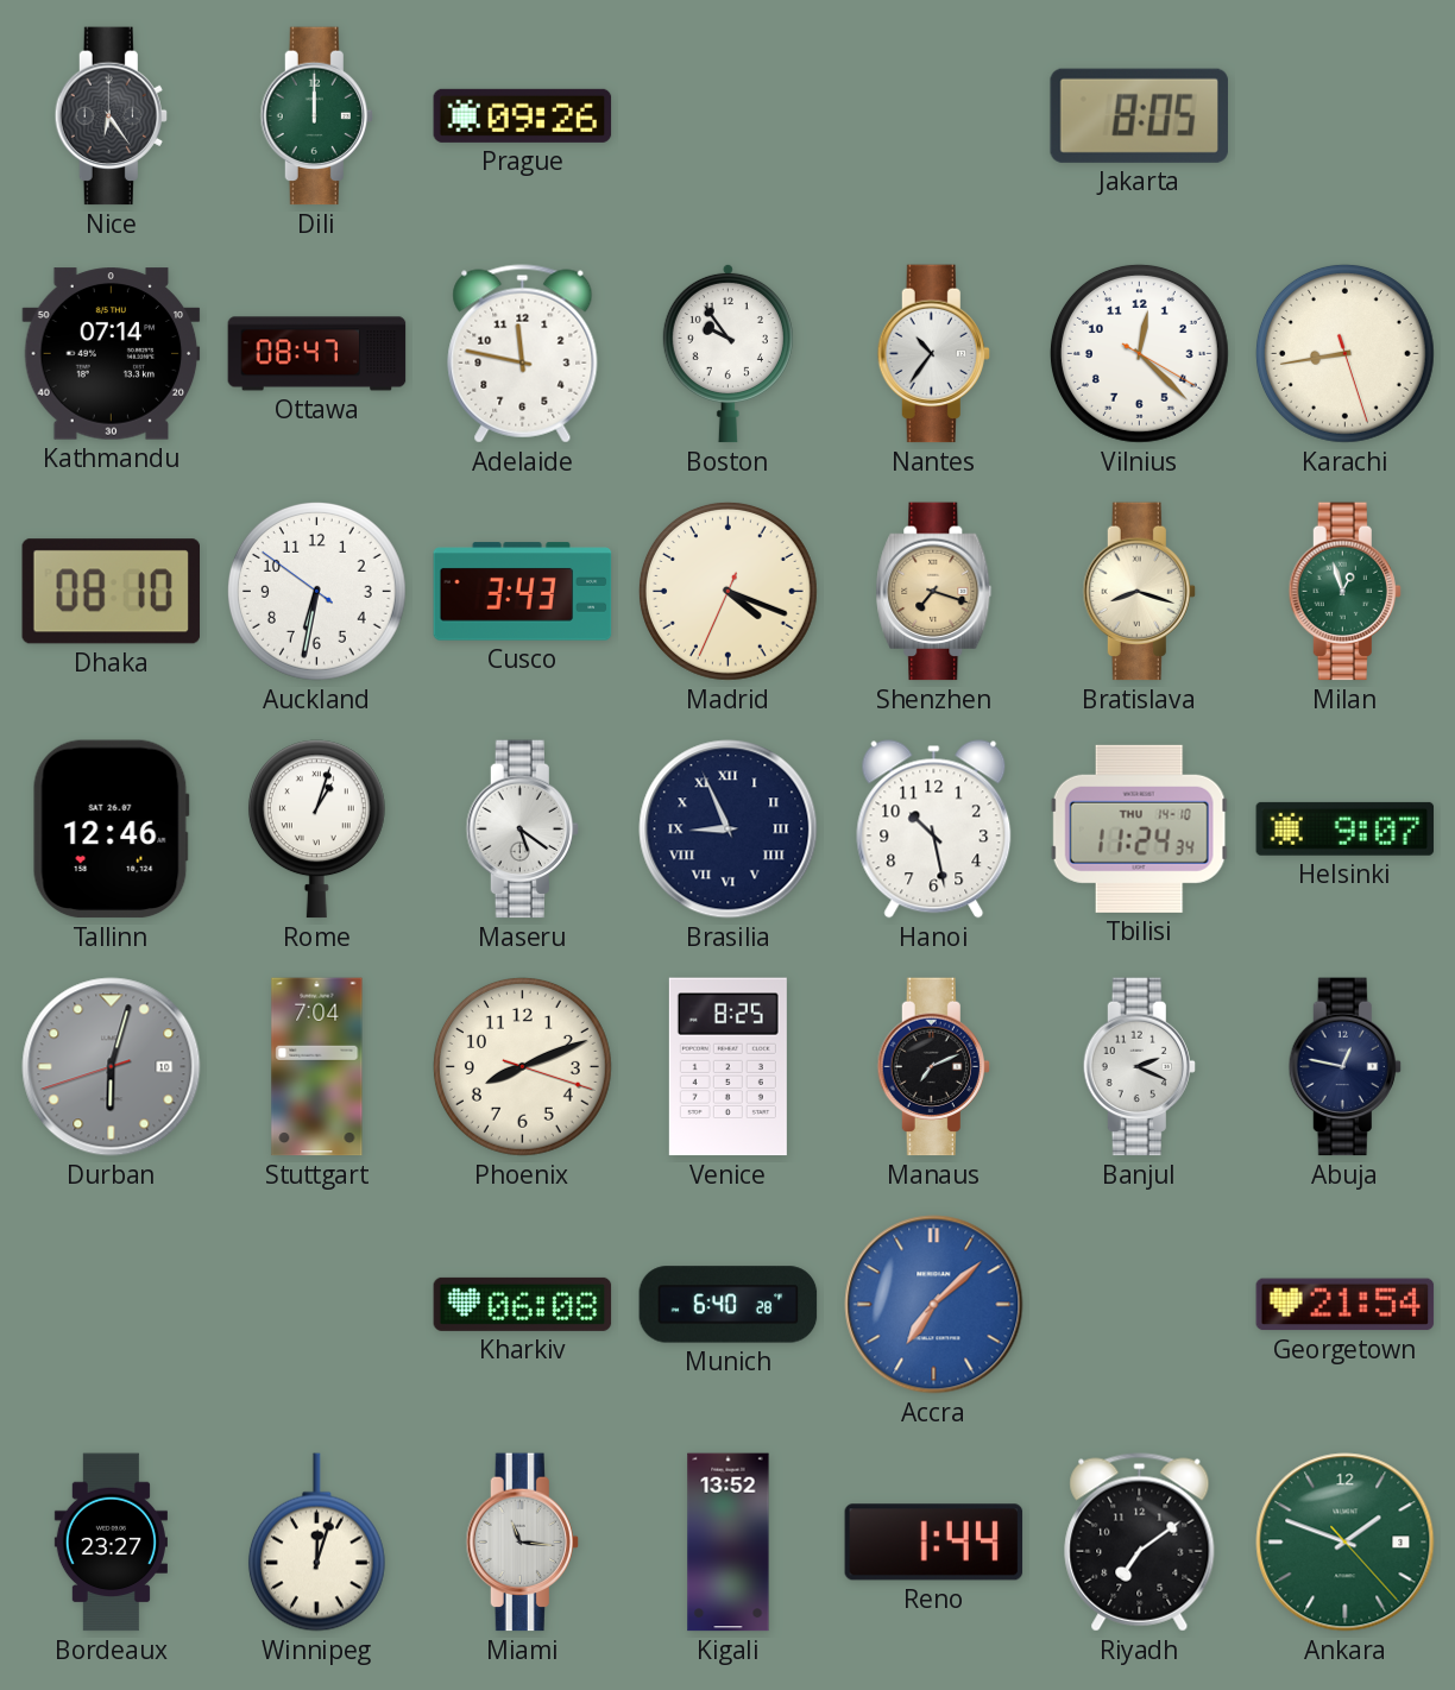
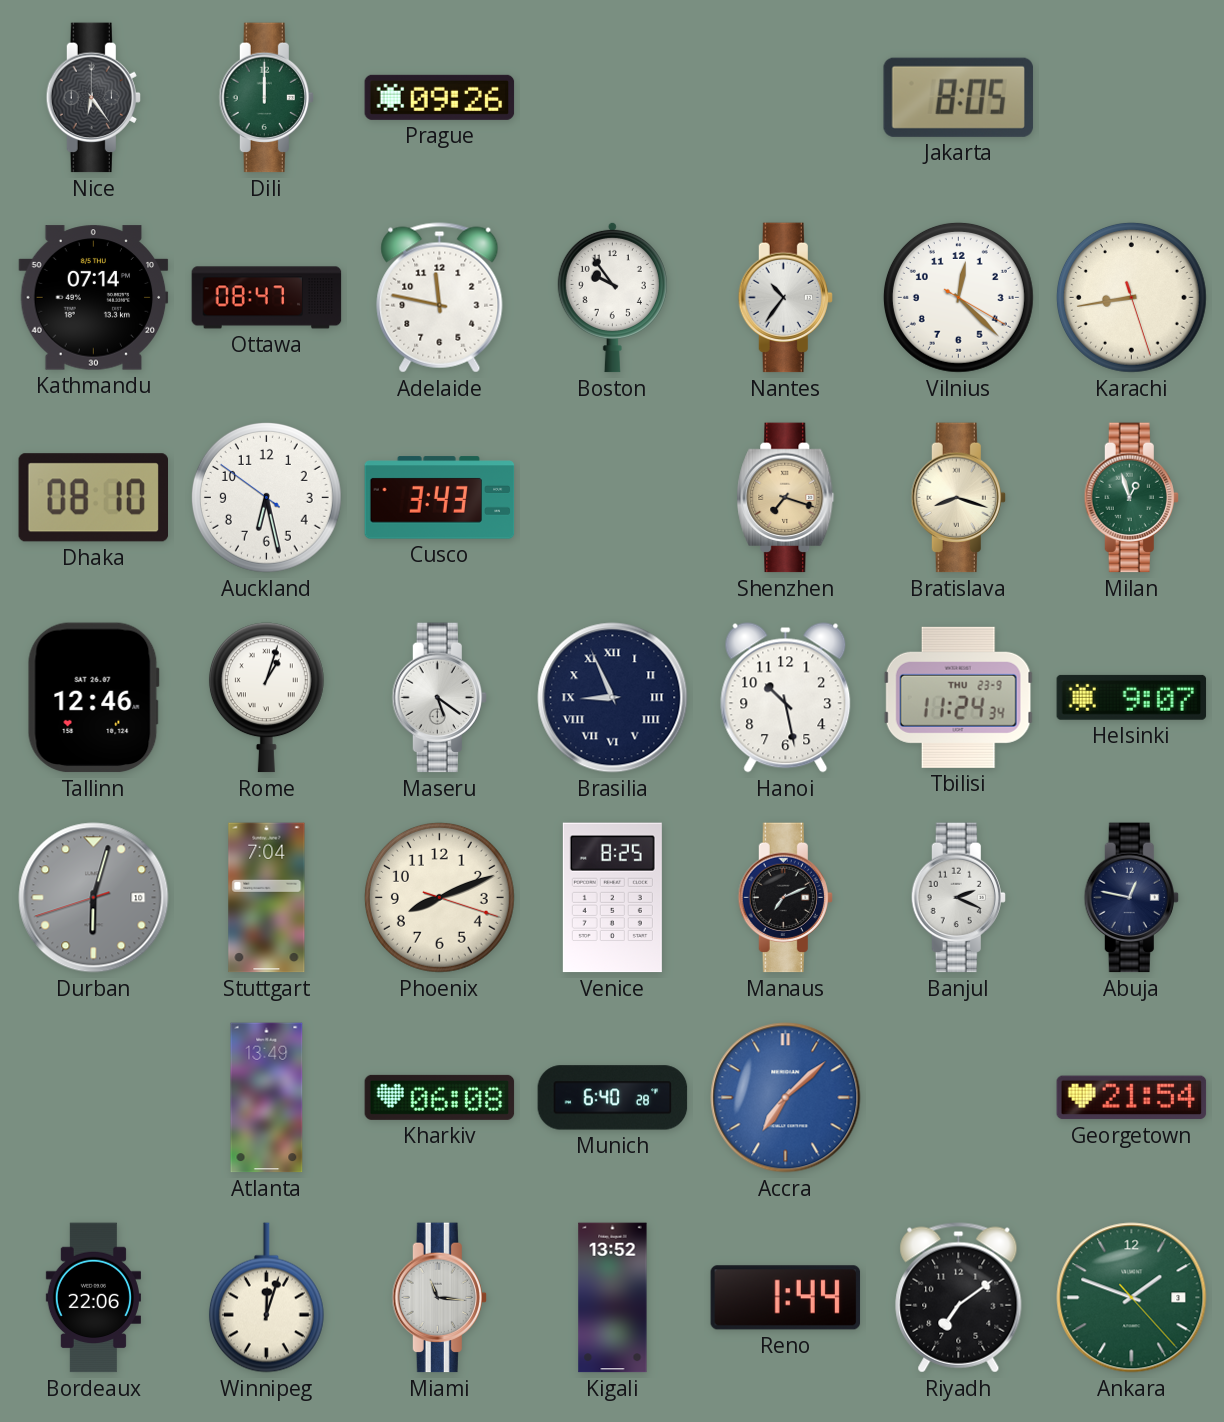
Auckland: 6:31 -> 6:27
Madrid: 4:18 -> none
Tbilisi date: THU 14-10 -> THU 23-9
Atlanta: none -> 13:49
Bordeaux: 23:27 -> 22:06
